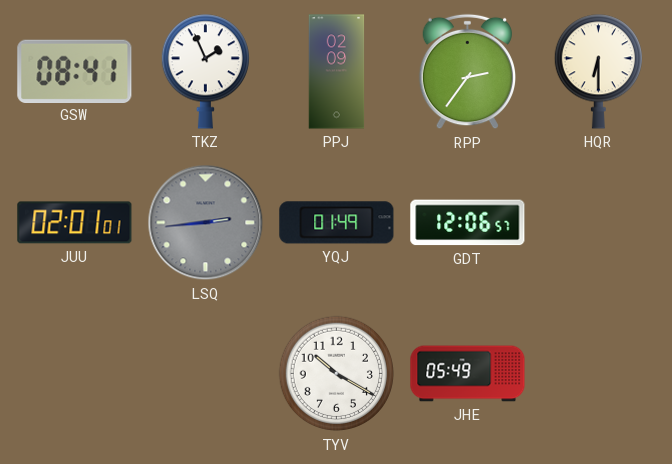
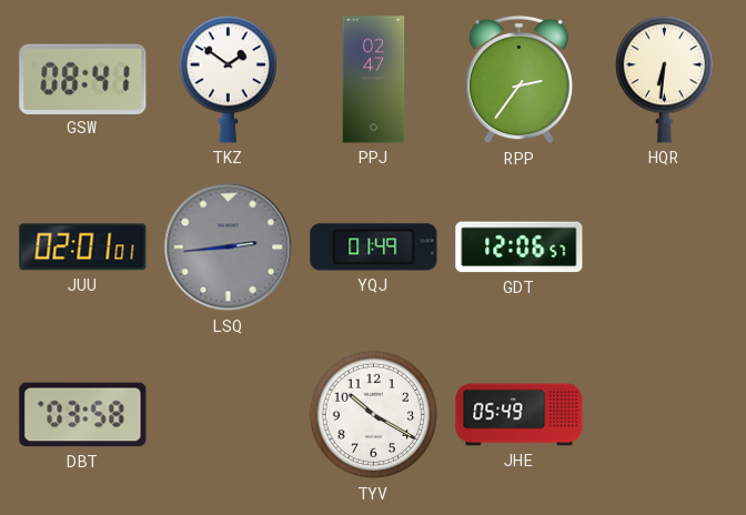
TKZ: 1:56 -> 1:51
PPJ: 02:09 -> 02:47
HQR: 6:30 -> 6:31
DBT: none -> 03:58
